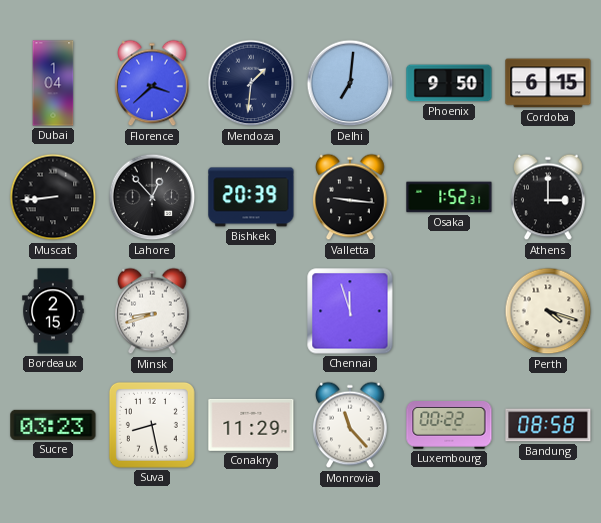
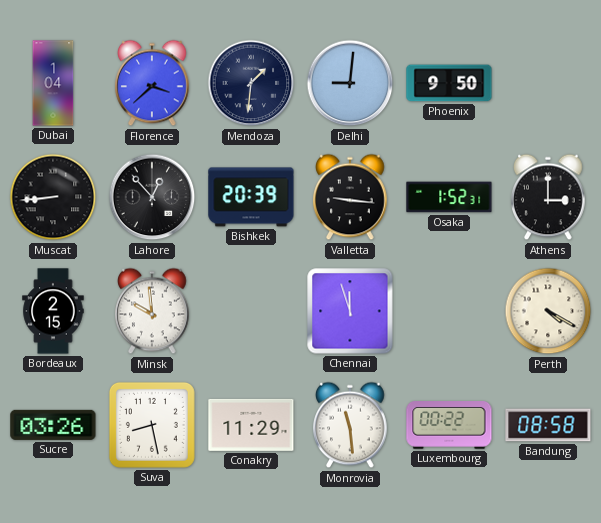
Delhi: 7:01 -> 9:01
Cordoba: 6:15 -> none
Minsk: 8:42 -> 9:59
Perth: 4:18 -> 4:20
Sucre: 03:23 -> 03:26
Monrovia: 11:23 -> 11:29
